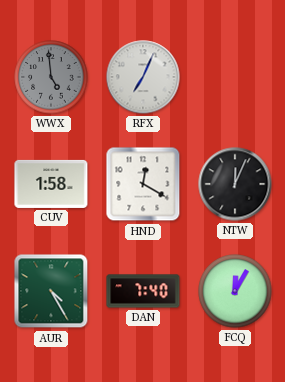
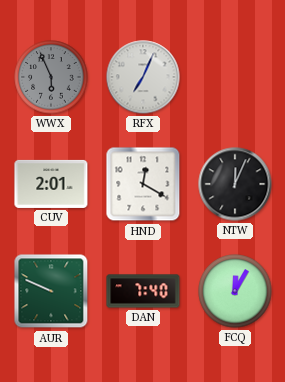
WWX: 4:59 -> 5:56
CUV: 1:58 -> 2:01
AUR: 4:25 -> 9:49
